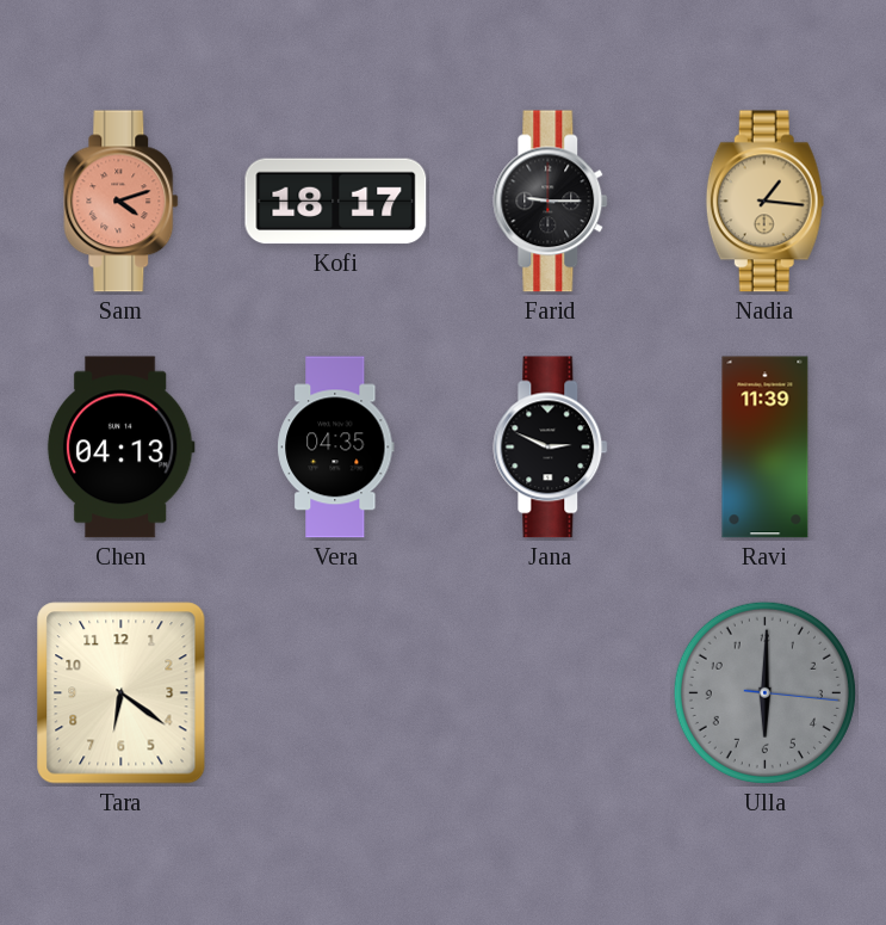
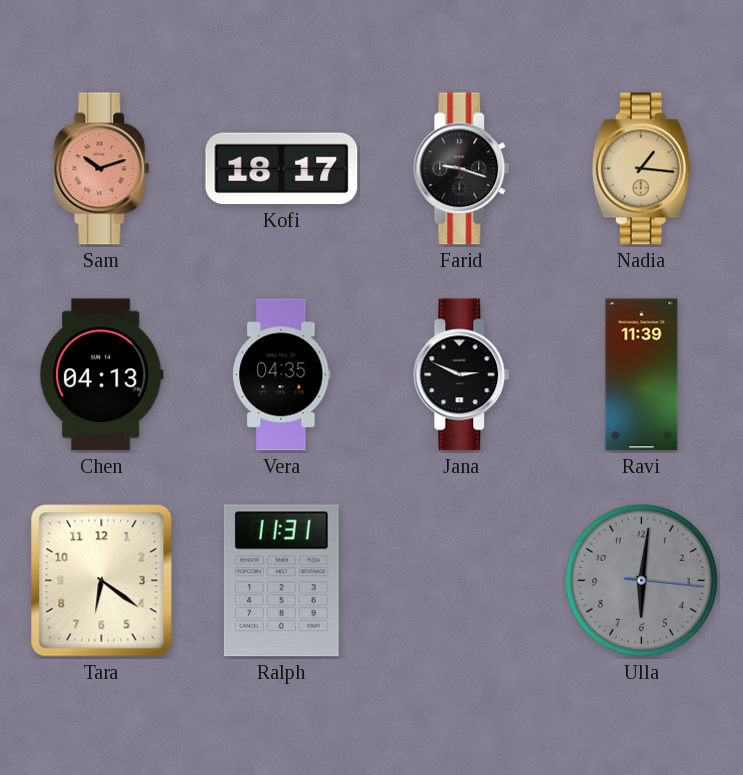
Sam: 4:12 -> 10:12
Farid: 9:15 -> 9:18
Ralph: none -> 11:31
Ulla: 6:00 -> 6:01
